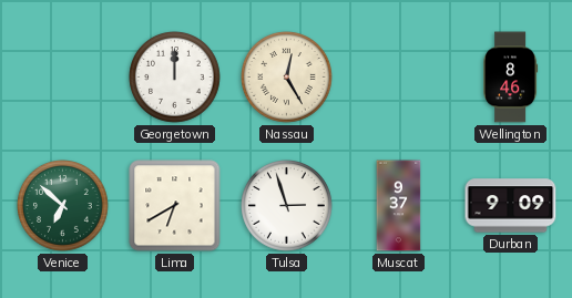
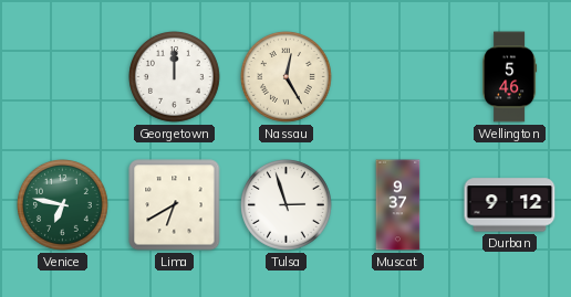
Wellington: 8:46 -> 5:46
Venice: 6:52 -> 6:47
Durban: 9:09 -> 9:12
